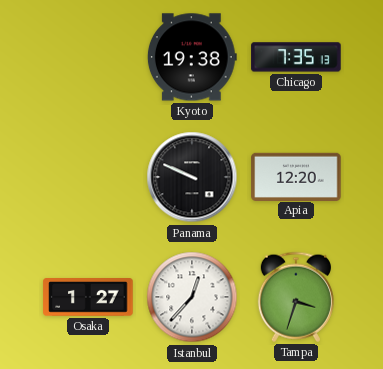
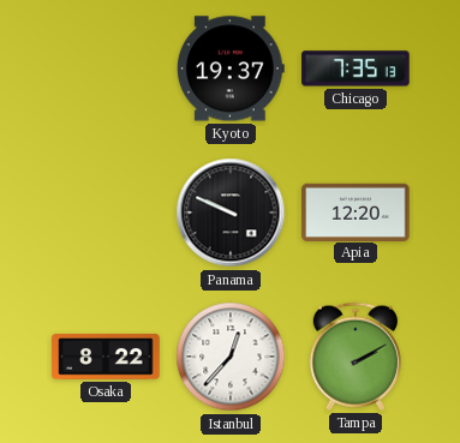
Kyoto: 19:38 -> 19:37
Osaka: 1:27 -> 8:22
Tampa: 3:33 -> 2:10
